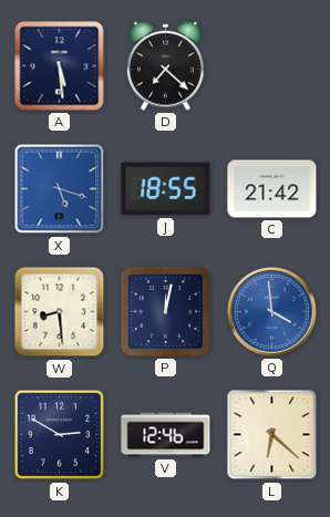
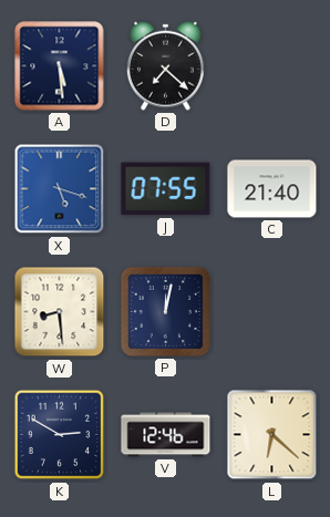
J: 18:55 -> 07:55
C: 21:42 -> 21:40
Q: 3:59 -> none
